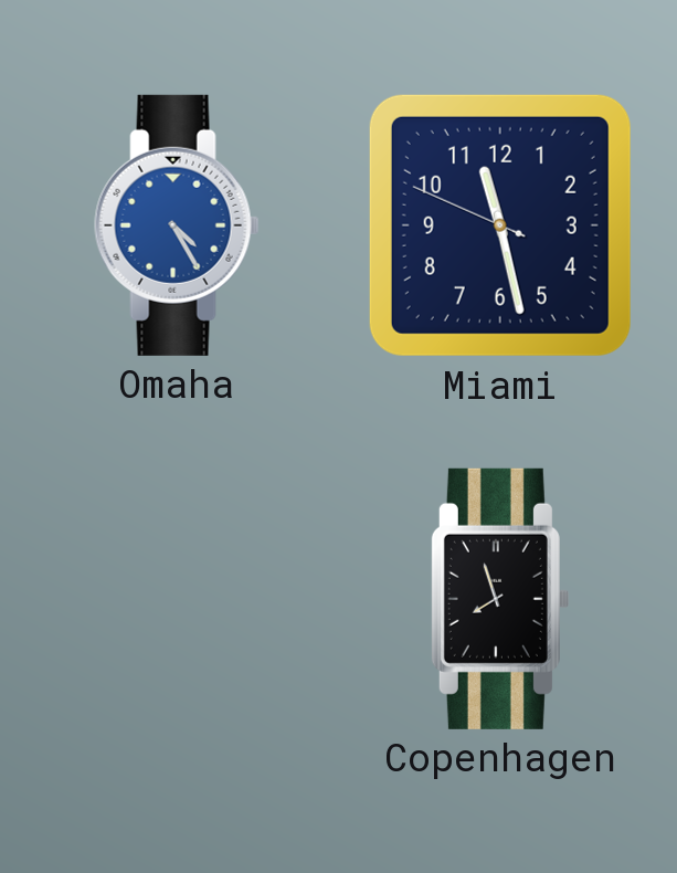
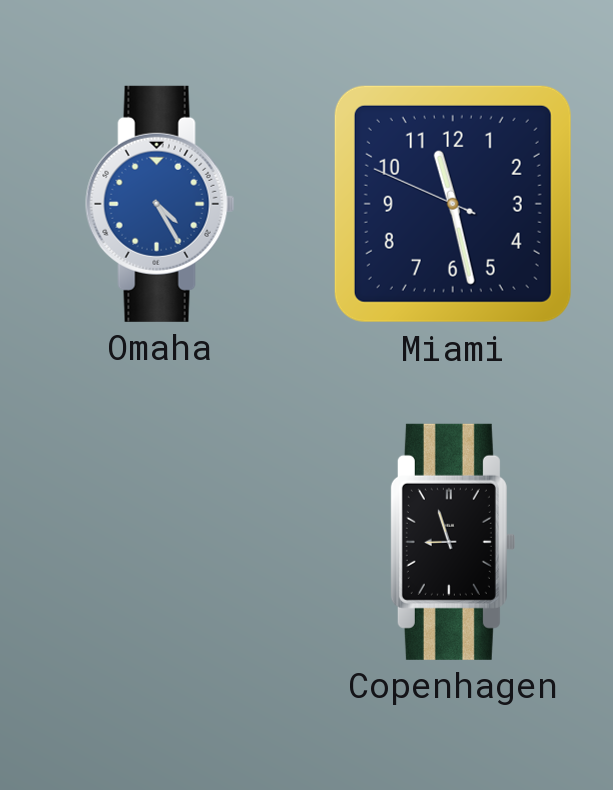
Copenhagen: 7:57 -> 8:57
